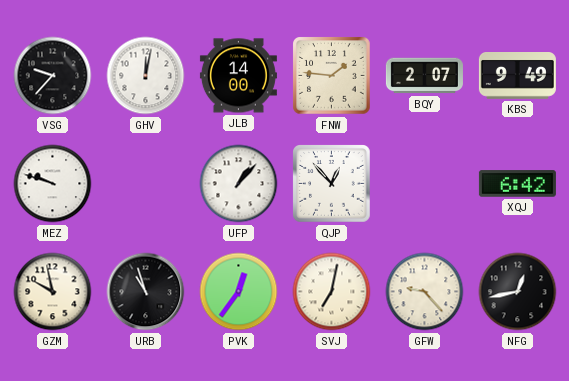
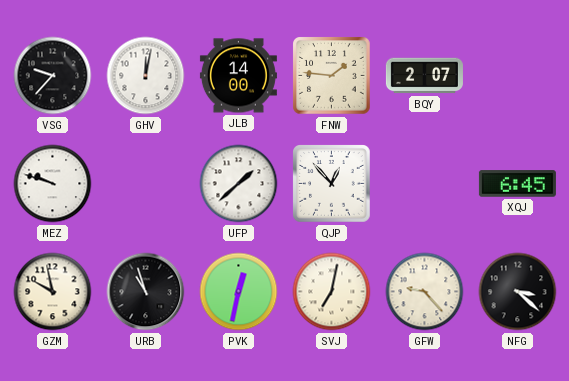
KBS: 9:49 -> none
UFP: 1:07 -> 1:38
XQJ: 6:42 -> 6:45
PVK: 12:36 -> 12:32
NFG: 12:43 -> 3:22
